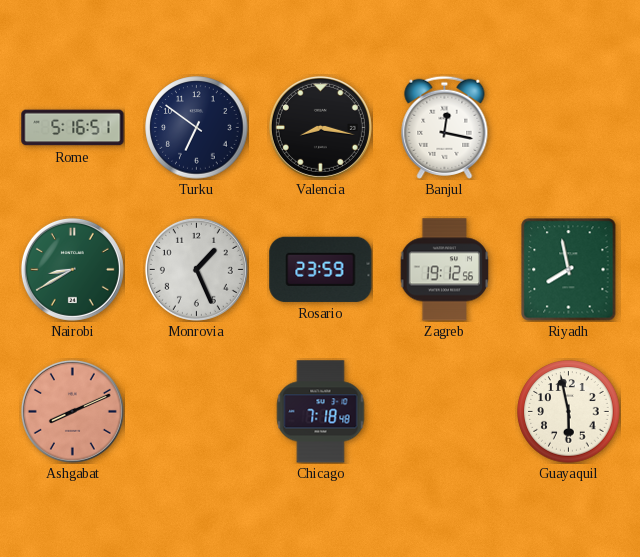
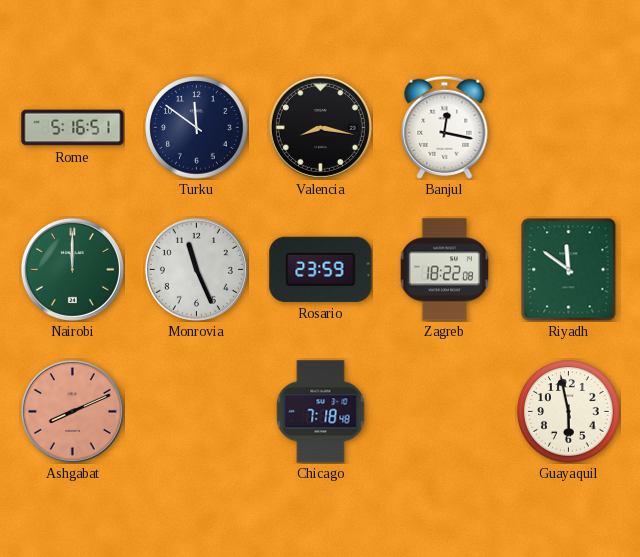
Turku: 6:51 -> 11:51
Nairobi: 8:40 -> 12:00
Monrovia: 1:26 -> 11:26
Zagreb: 19:12 -> 18:22
Riyadh: 7:58 -> 11:51
